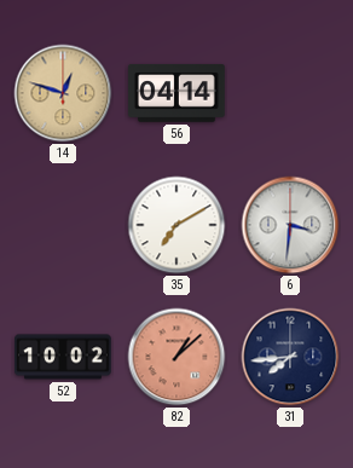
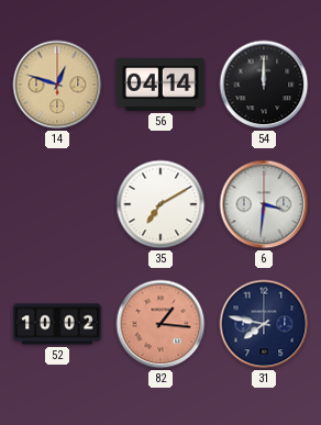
54: none -> 12:00
82: 1:08 -> 1:16
31: 7:44 -> 7:47
